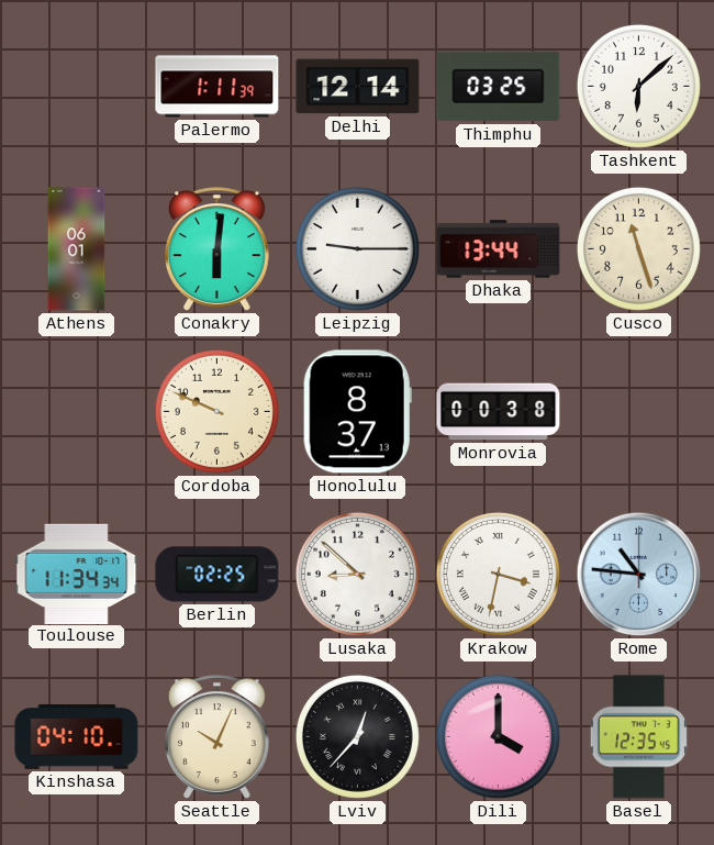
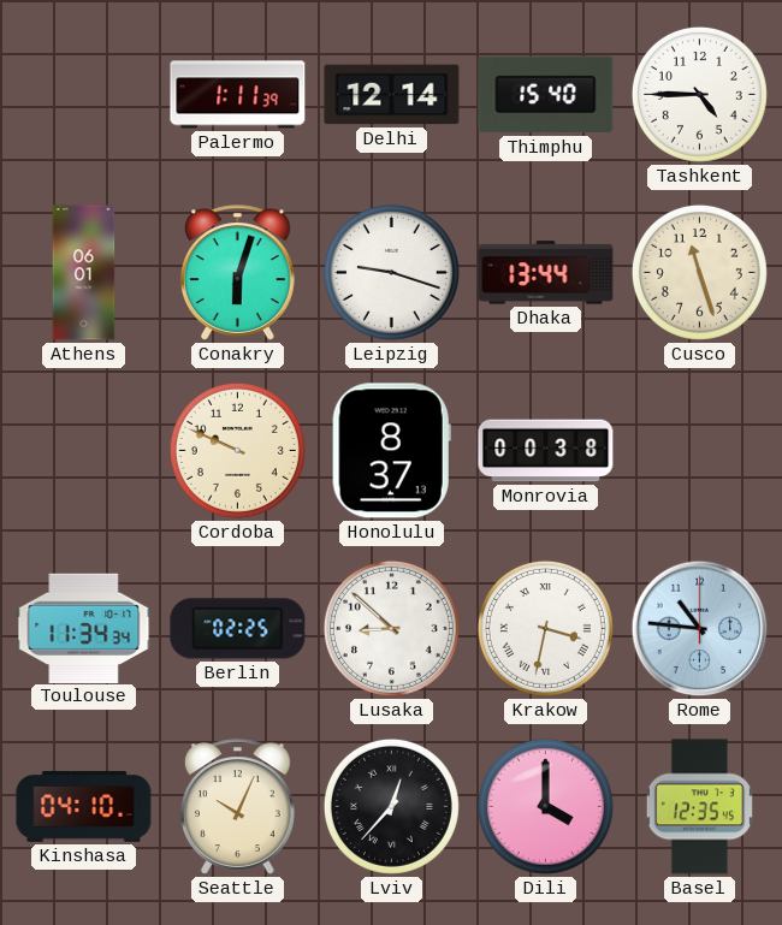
Thimphu: 03:25 -> 15:40
Tashkent: 6:08 -> 4:45
Conakry: 6:01 -> 6:03
Leipzig: 9:15 -> 9:18
